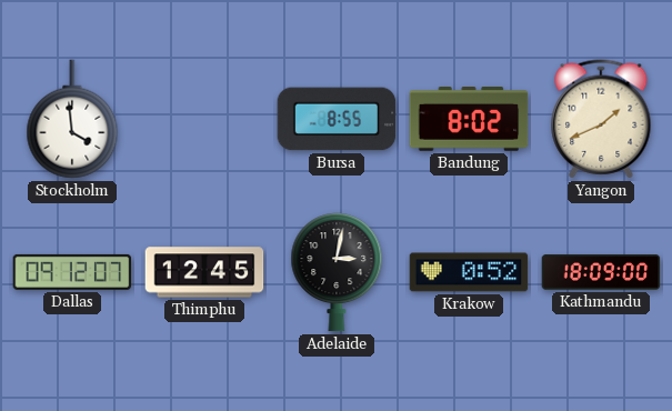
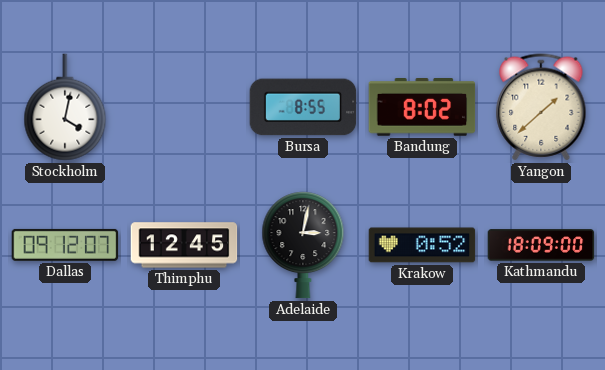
Stockholm: 3:59 -> 4:02
Yangon: 1:41 -> 1:38
